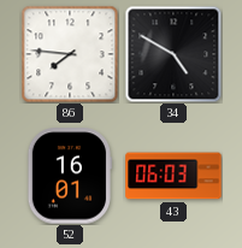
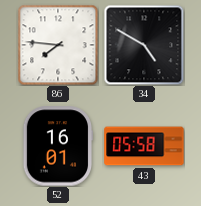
43: 06:03 -> 05:58
